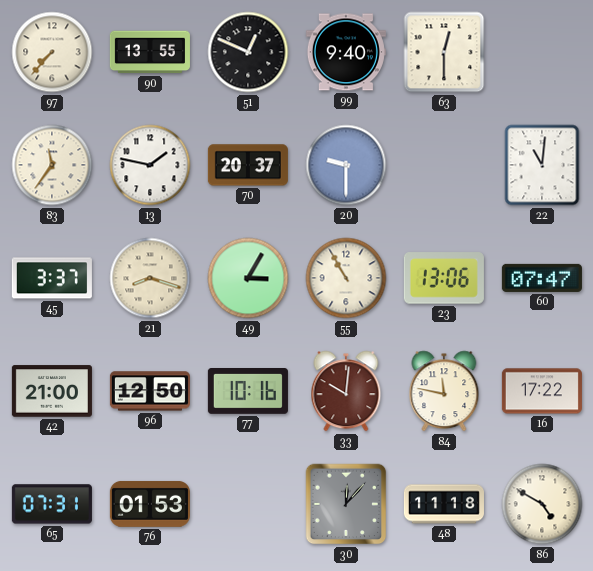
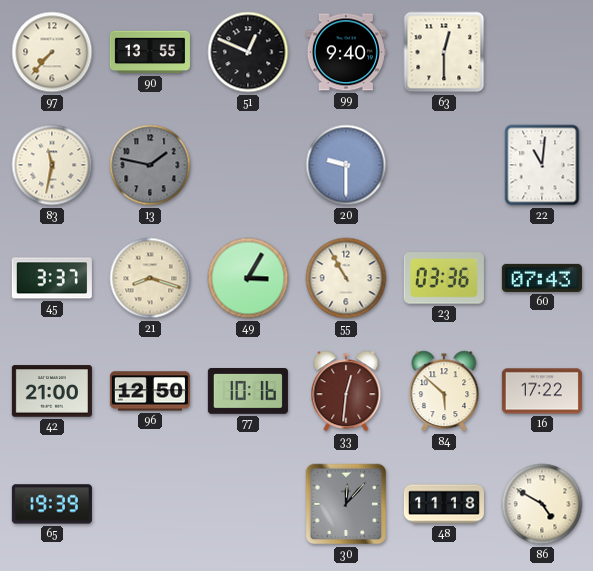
83: 11:36 -> 11:32
13 dial: white -> grey
70: 20:37 -> none
23: 13:06 -> 03:36
60: 07:47 -> 07:43
33: 10:01 -> 12:31
84: 11:47 -> 5:52
65: 07:31 -> 19:39
76: 01:53 -> none
